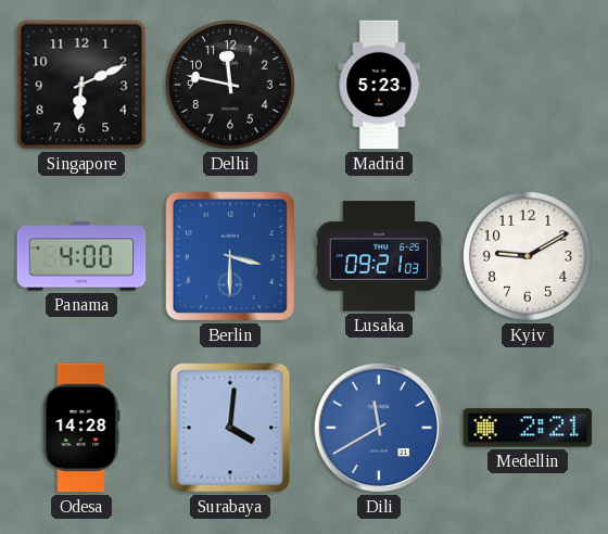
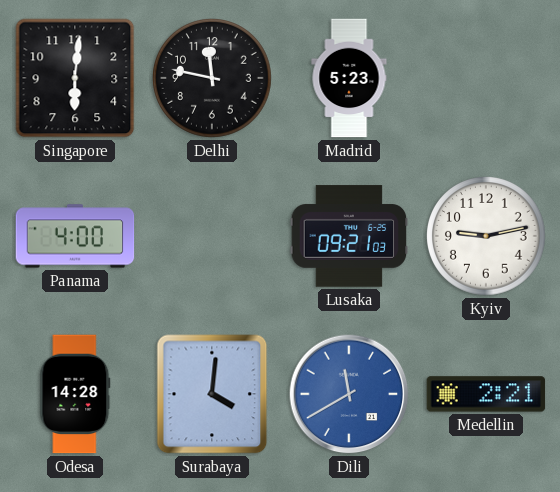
Singapore: 6:11 -> 6:01
Berlin: 3:30 -> none
Kyiv: 9:10 -> 9:13
